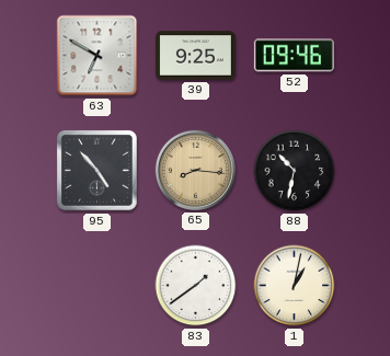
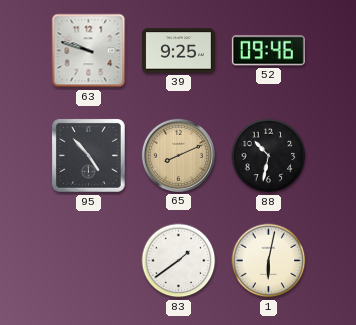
63: 6:50 -> 9:48
65: 8:16 -> 8:11
1: 1:02 -> 6:02
